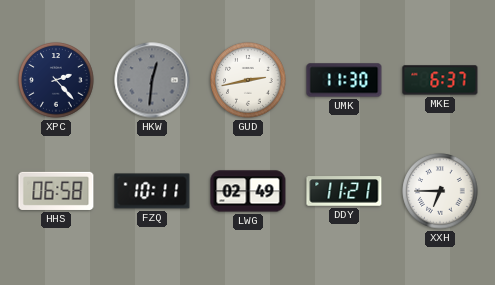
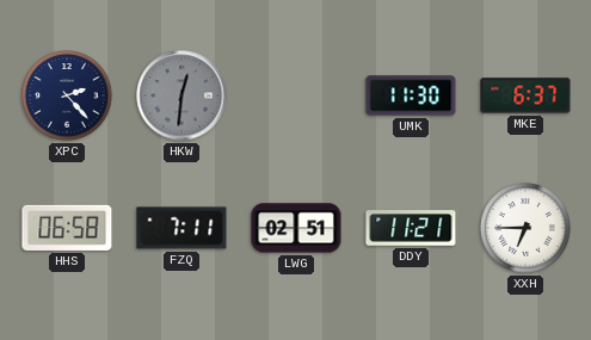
GUD: 2:43 -> none
FZQ: 10:11 -> 7:11
LWG: 02:49 -> 02:51
